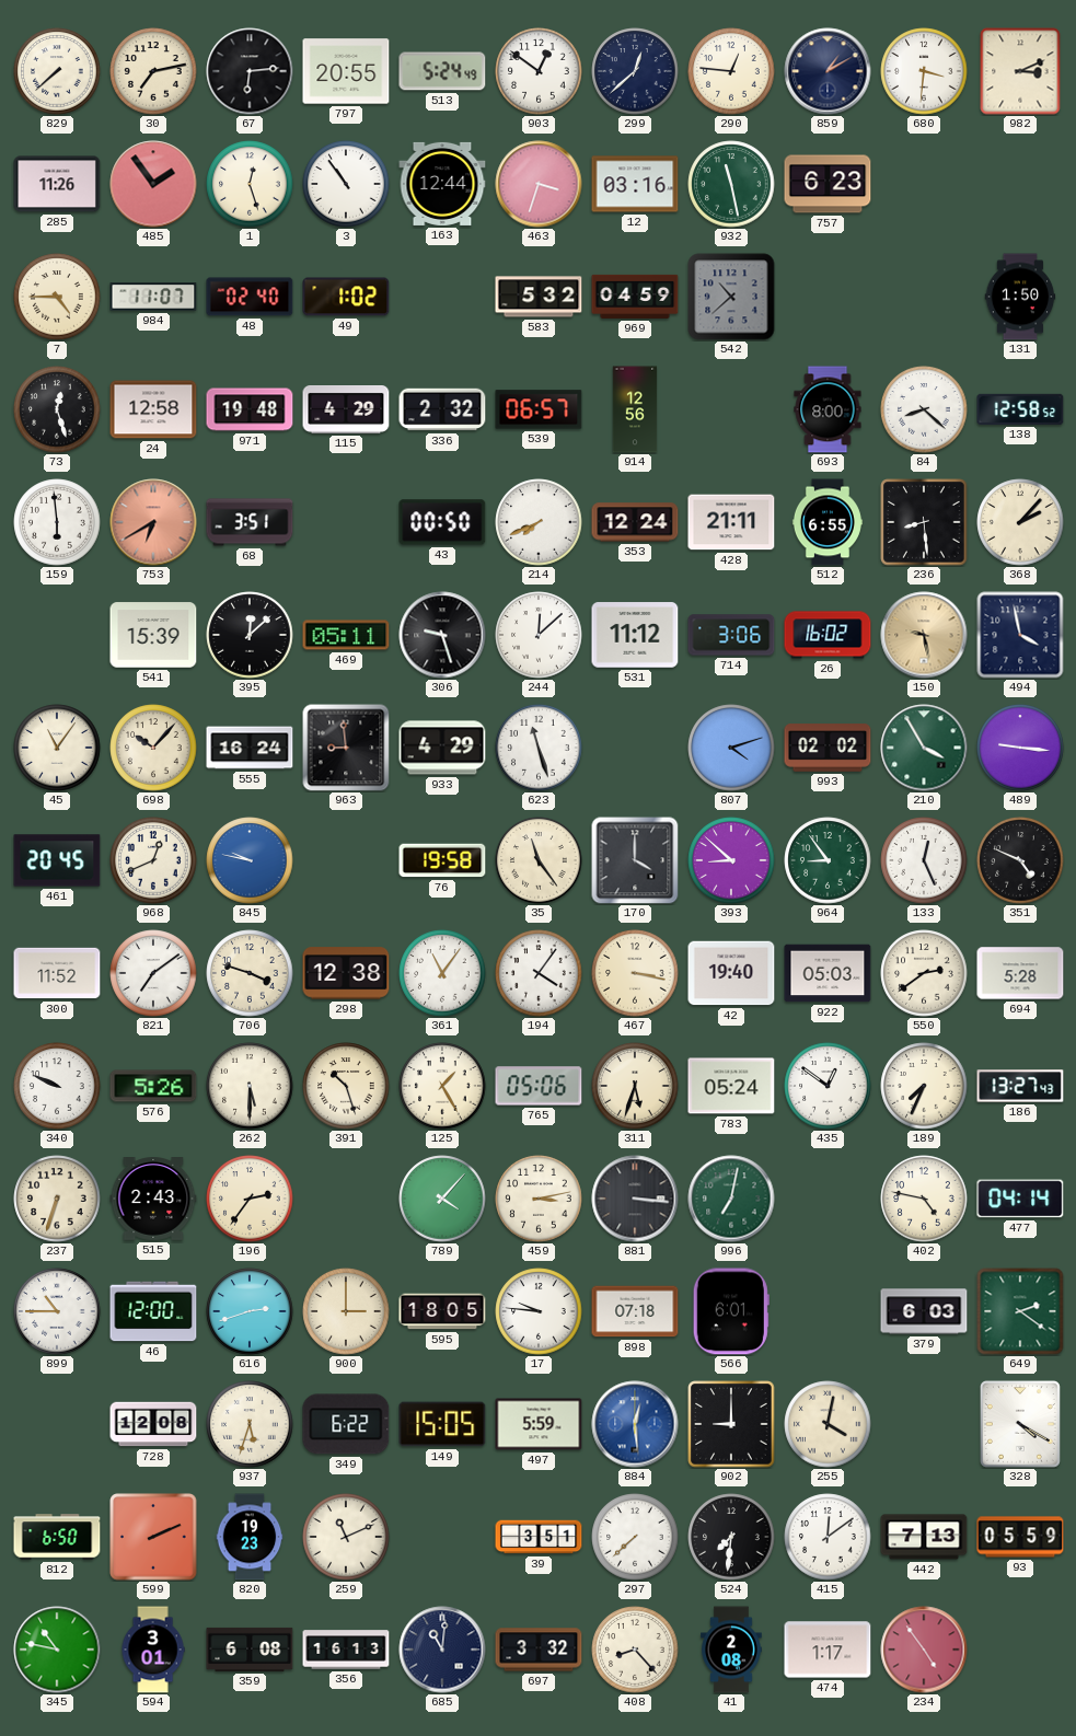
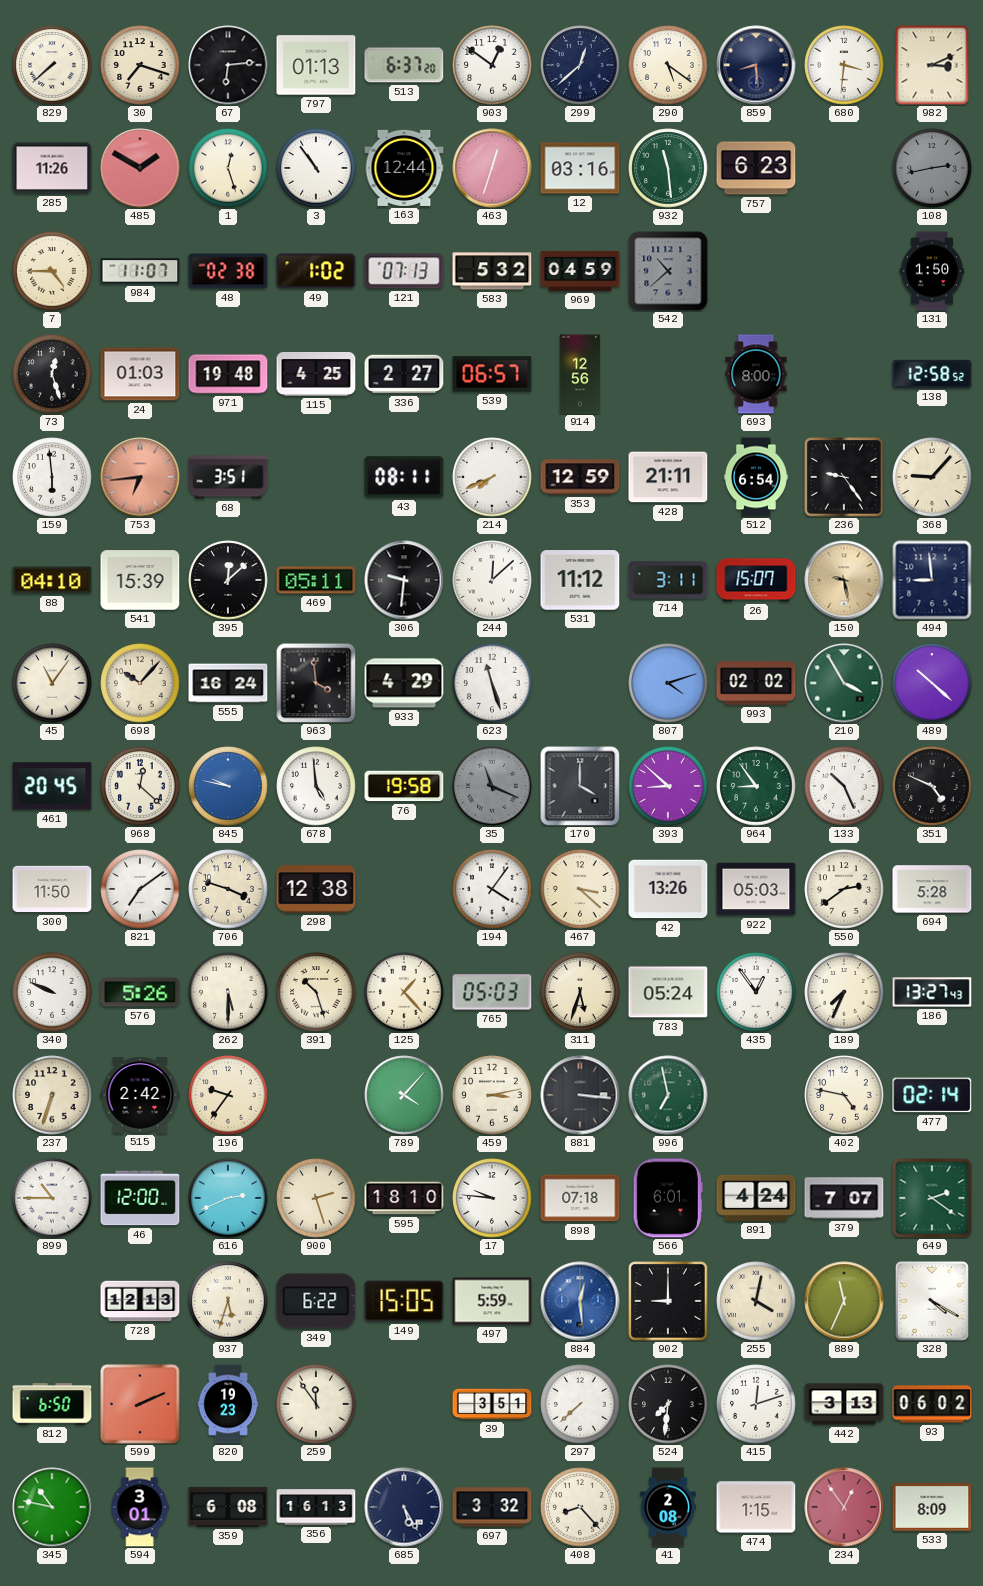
30: 7:13 -> 7:18
797: 20:55 -> 01:13
513: 5:24 -> 6:37
290: 12:46 -> 5:21
859: 1:10 -> 8:29
485: 1:54 -> 1:50
463: 3:33 -> 12:33
932: 11:28 -> 11:29
108: none -> 2:43
48: 02:40 -> 02:38
121: none -> 07:13
24: 12:58 -> 01:03
115: 4:29 -> 4:25
336: 2:32 -> 2:27
84: 8:22 -> none
753: 6:40 -> 6:44
43: 00:50 -> 08:11
353: 12:24 -> 12:59
512: 6:55 -> 6:54
236: 8:29 -> 9:24
368: 2:07 -> 9:07
88: none -> 04:10
306: 9:27 -> 9:31
714: 3:06 -> 3:11
26: 16:02 -> 15:07
494: 3:58 -> 8:59
963: 8:59 -> 3:59
489: 9:16 -> 10:22
968: 12:41 -> 12:22
678: none -> 4:59
35: 11:24 -> 11:19
35 dial: cream -> grey
133: 12:26 -> 10:26
300: 11:52 -> 11:50
361: 11:06 -> none
467: 3:17 -> 3:22
42: 19:40 -> 13:26
125: 1:25 -> 1:23
765: 05:06 -> 05:03
435: 12:51 -> 12:54
515: 2:43 -> 2:42
196: 2:36 -> 9:36
996: 7:02 -> 6:58
477: 04:14 -> 02:14
616: 2:42 -> 2:41
900: 3:00 -> 2:27
595: 18:05 -> 18:10
891: none -> 4:24
379: 6:03 -> 7:07
728: 12:08 -> 12:13
889: none -> 11:34
259: 11:11 -> 11:54
415: 12:09 -> 12:12
442: 7:13 -> 3:13
93: 05:59 -> 06:02
685: 11:01 -> 5:25
474: 1:17 -> 1:15
234: 4:54 -> 12:54
533: none -> 8:09
